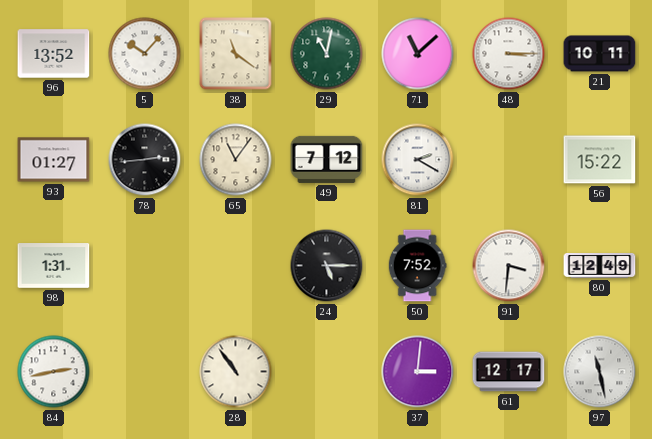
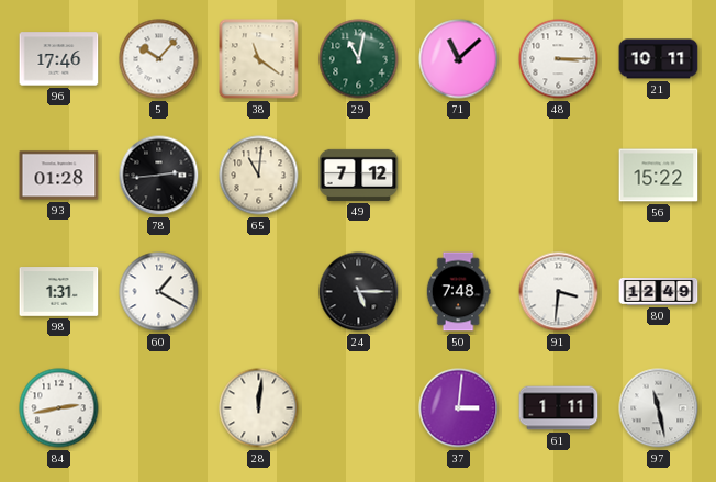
96: 13:52 -> 17:46
93: 01:27 -> 01:28
65: 11:06 -> 11:01
81: 2:20 -> none
60: none -> 1:20
50: 7:52 -> 7:48
28: 10:54 -> 12:01
61: 12:17 -> 1:11
